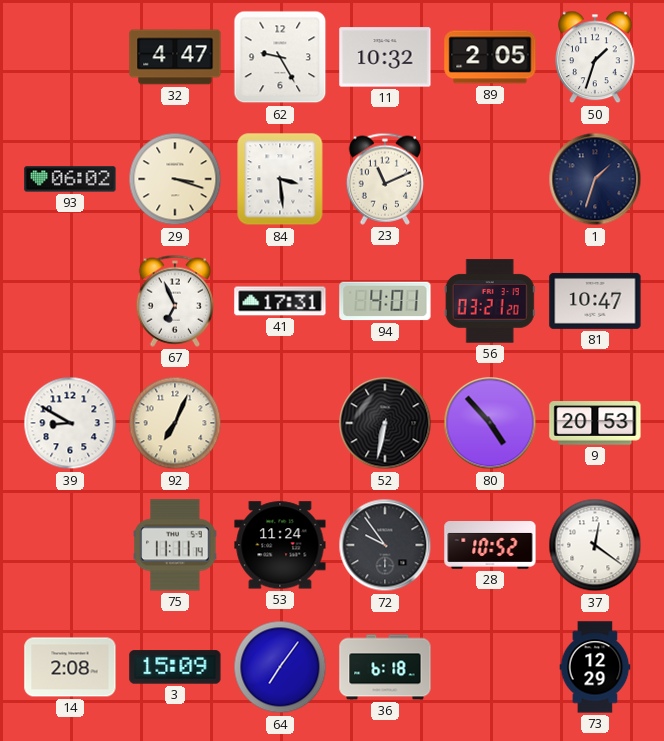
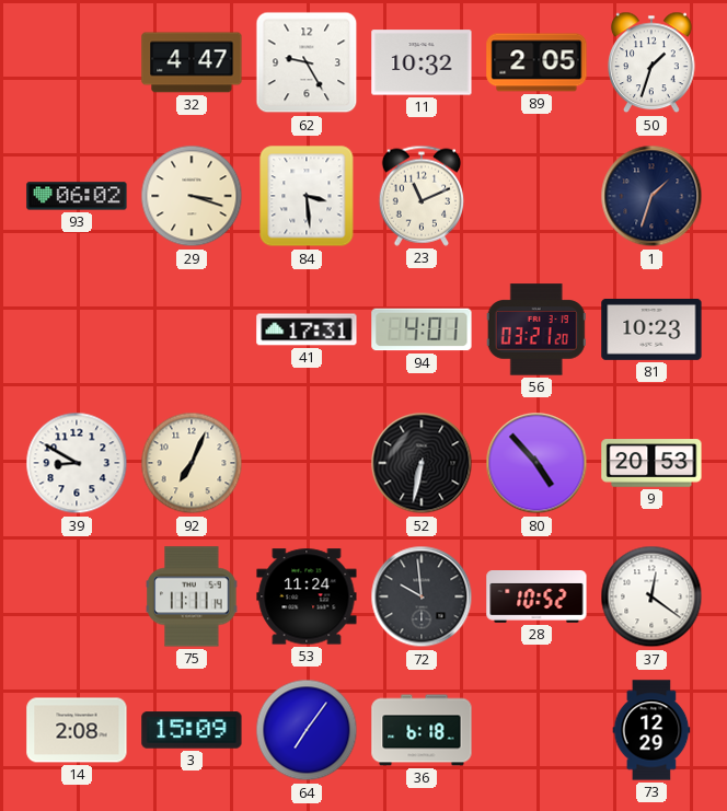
67: 6:56 -> none
81: 10:47 -> 10:23
72: 9:54 -> 9:59
